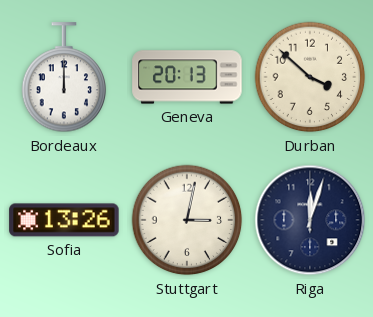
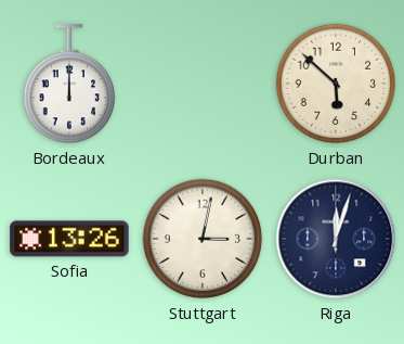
Geneva: 20:13 -> none
Durban: 3:52 -> 5:52
